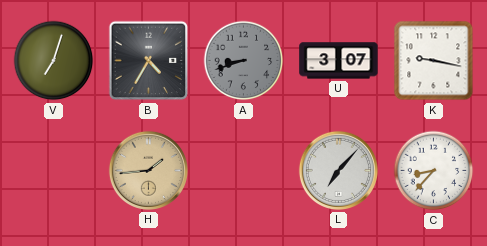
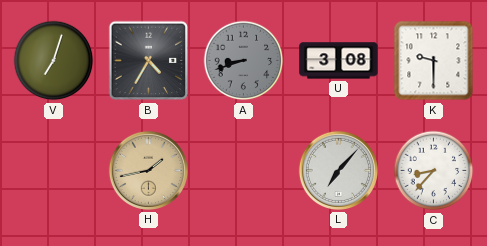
U: 3:07 -> 3:08
K: 9:17 -> 9:30
H: 1:44 -> 1:43
